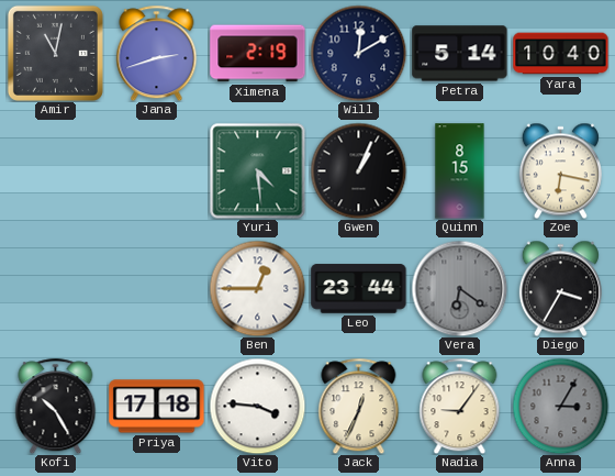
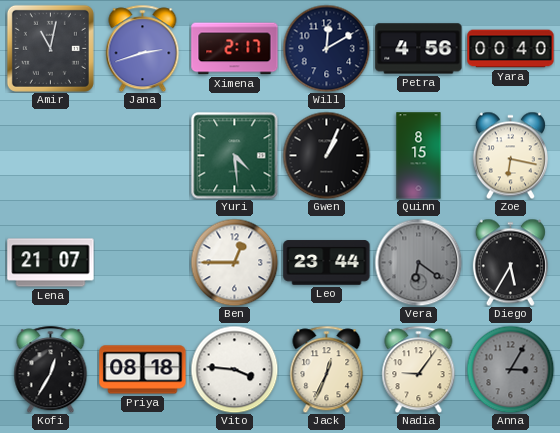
Ximena: 2:19 -> 2:17
Petra: 5:14 -> 4:56
Yara: 10:40 -> 00:40
Lena: none -> 21:07
Diego: 3:35 -> 5:35
Kofi: 10:25 -> 12:35
Priya: 17:18 -> 08:18
